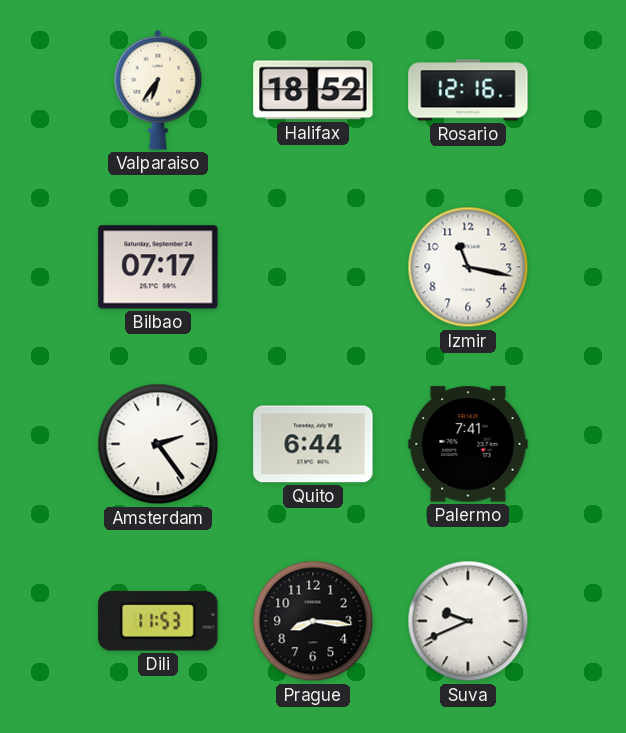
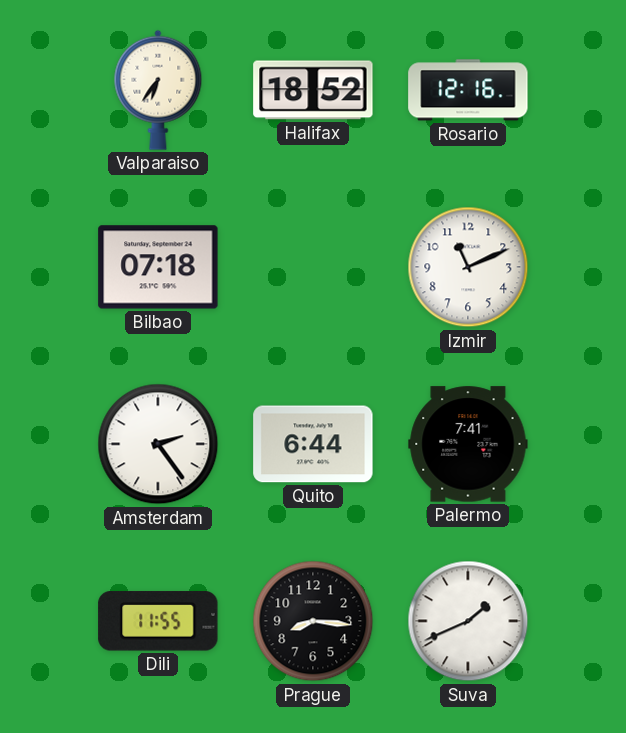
Bilbao: 07:17 -> 07:18
Izmir: 11:17 -> 11:11
Dili: 11:53 -> 11:55
Suva: 9:41 -> 1:41
